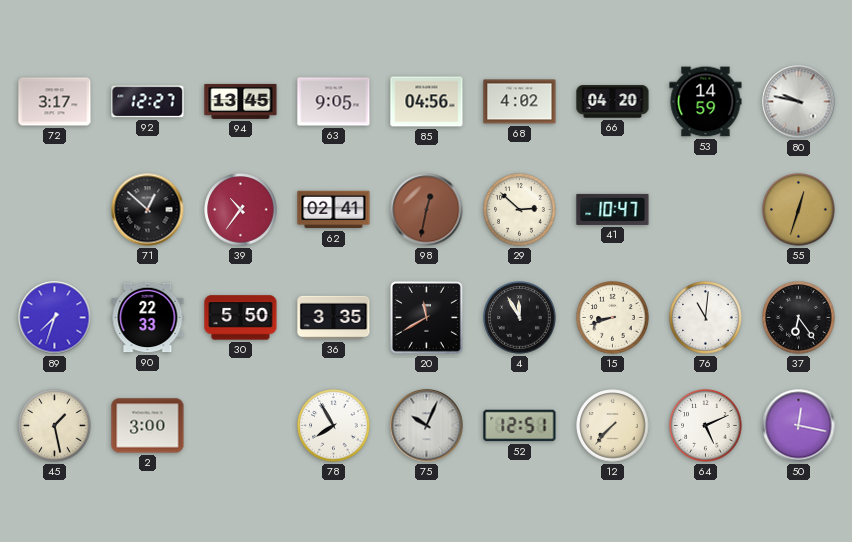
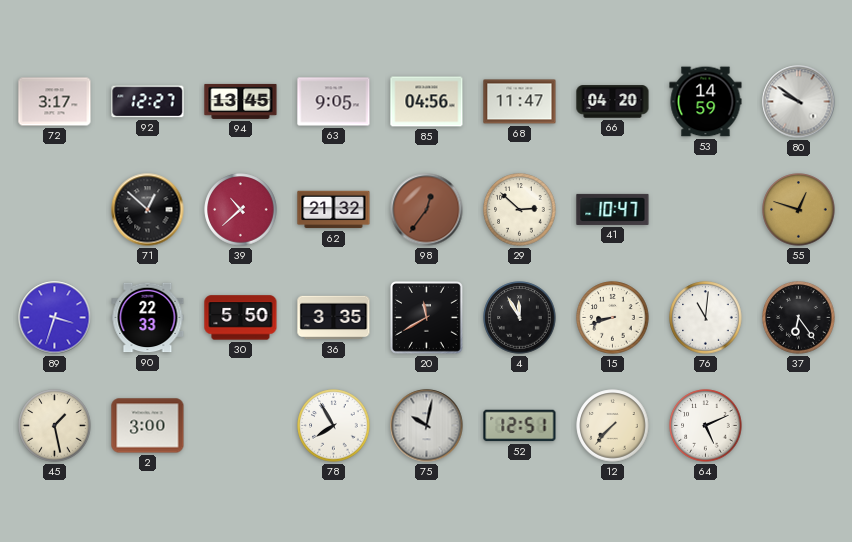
68: 4:02 -> 11:47
80: 9:47 -> 9:51
39: 10:36 -> 10:38
62: 02:41 -> 21:32
98: 12:32 -> 12:36
55: 12:33 -> 12:48
89: 7:33 -> 3:33
75: 10:04 -> 10:02
50: 12:17 -> none
